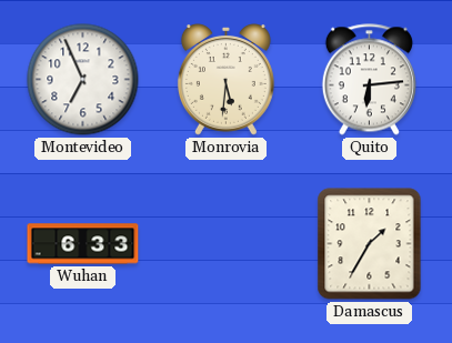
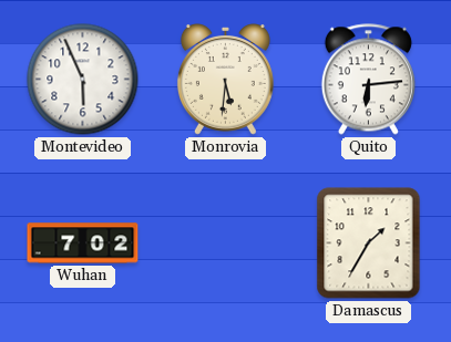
Montevideo: 6:56 -> 5:56
Wuhan: 6:33 -> 7:02
